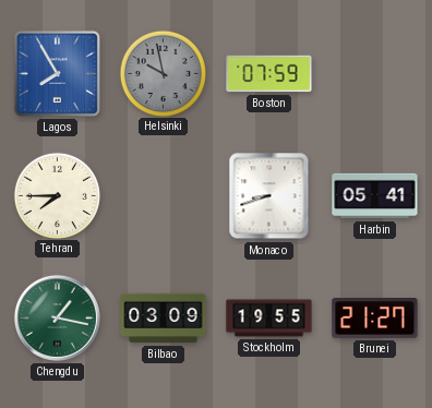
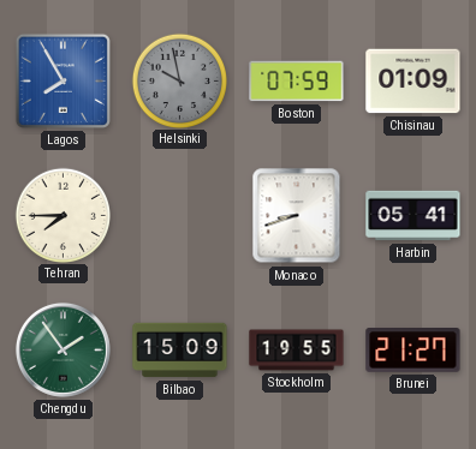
Chisinau: none -> 01:09
Chengdu: 1:17 -> 1:54
Bilbao: 03:09 -> 15:09
